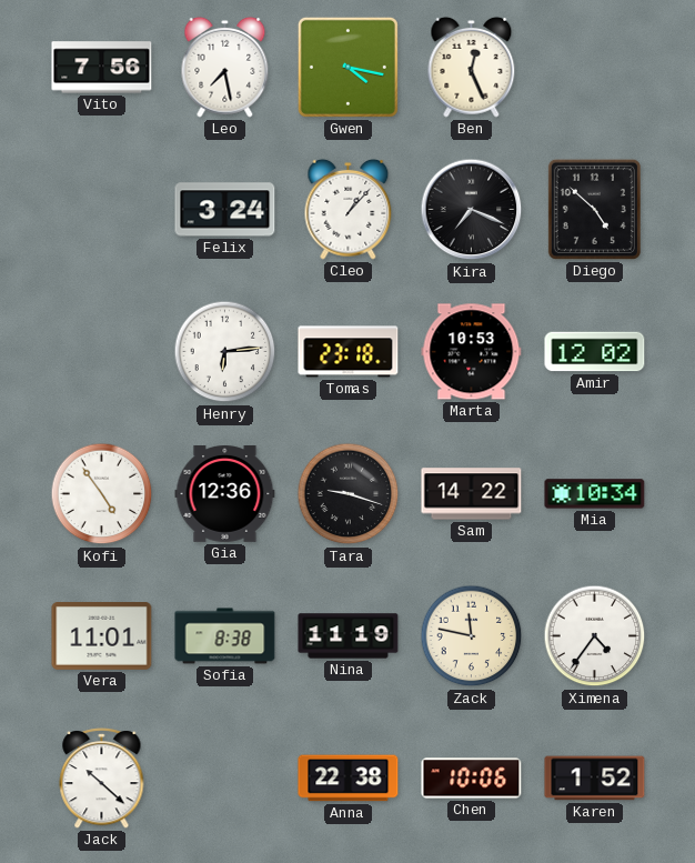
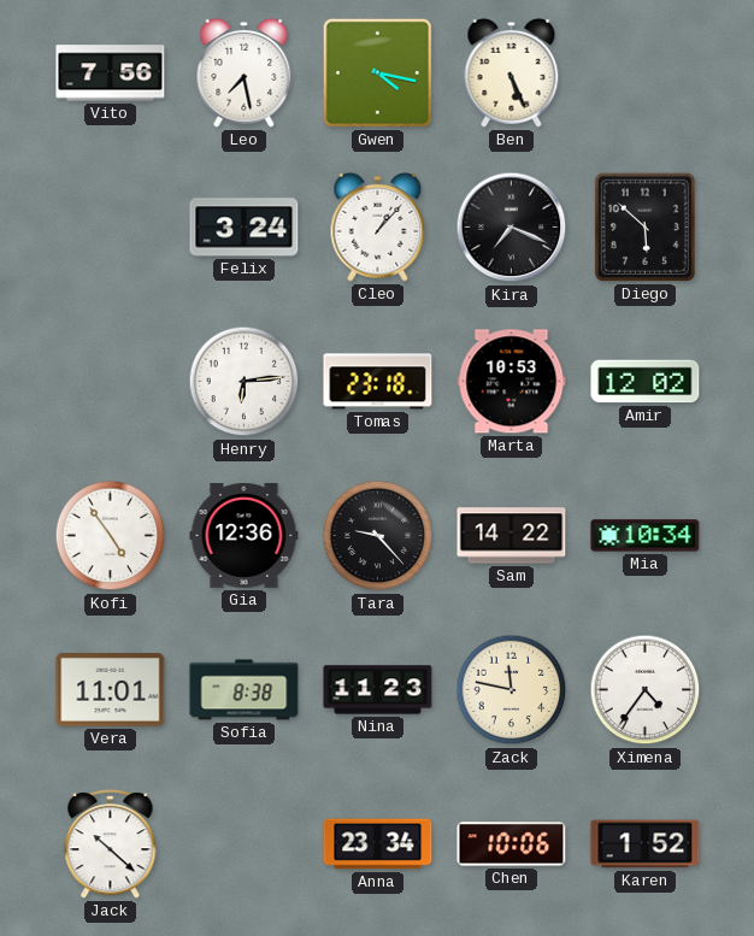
Ben: 12:26 -> 5:26
Diego: 4:52 -> 5:52
Tara: 9:18 -> 9:23
Nina: 11:19 -> 11:23
Anna: 22:38 -> 23:34
